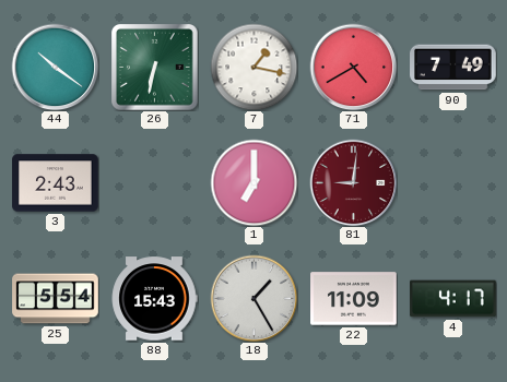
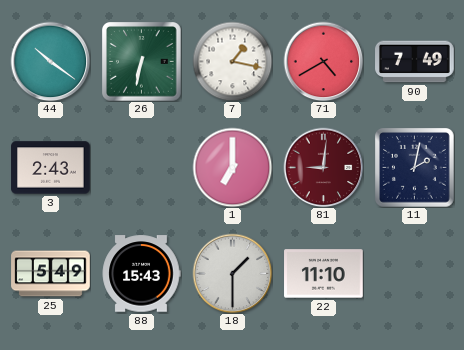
11: none -> 2:02
25: 5:54 -> 5:49
18: 1:25 -> 1:30
22: 11:09 -> 11:10
4: 4:17 -> none
